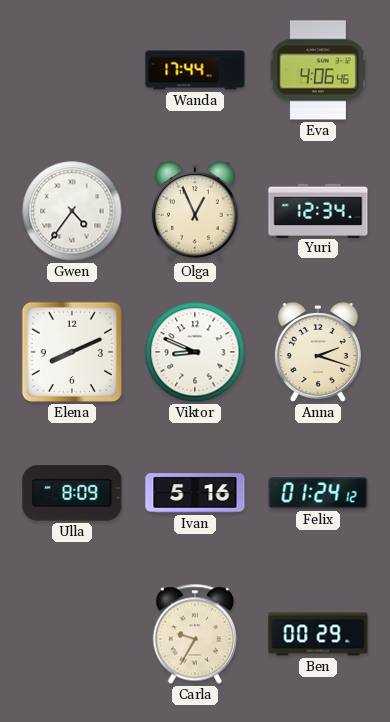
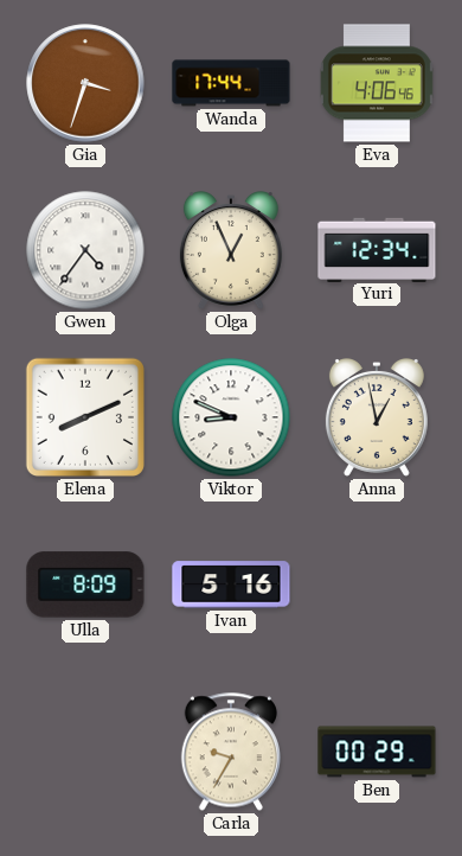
Gia: none -> 3:33
Anna: 2:18 -> 12:58
Felix: 01:24 -> none
